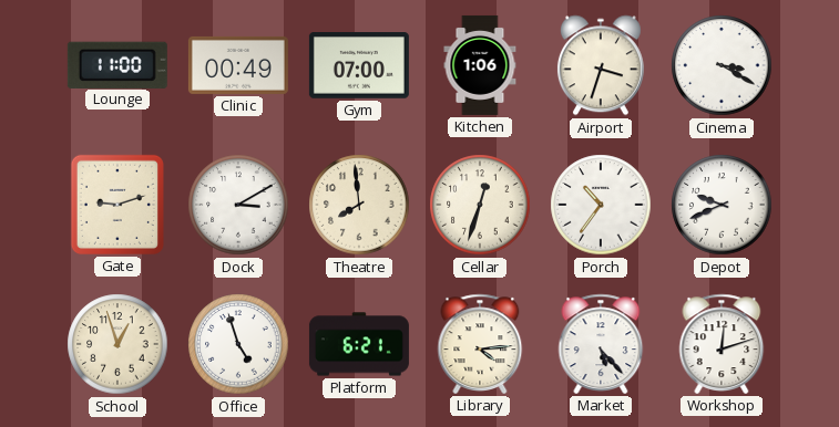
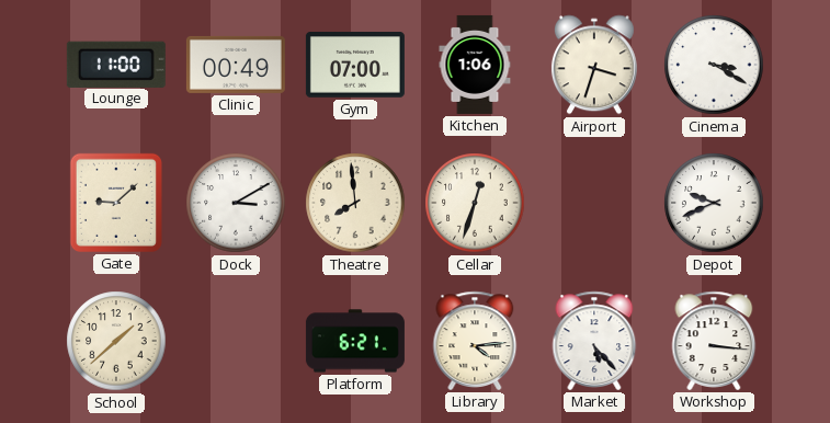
Gate: 9:12 -> 9:08
Porch: 10:36 -> none
School: 12:57 -> 1:38
Office: 4:57 -> none
Workshop: 12:12 -> 3:16
